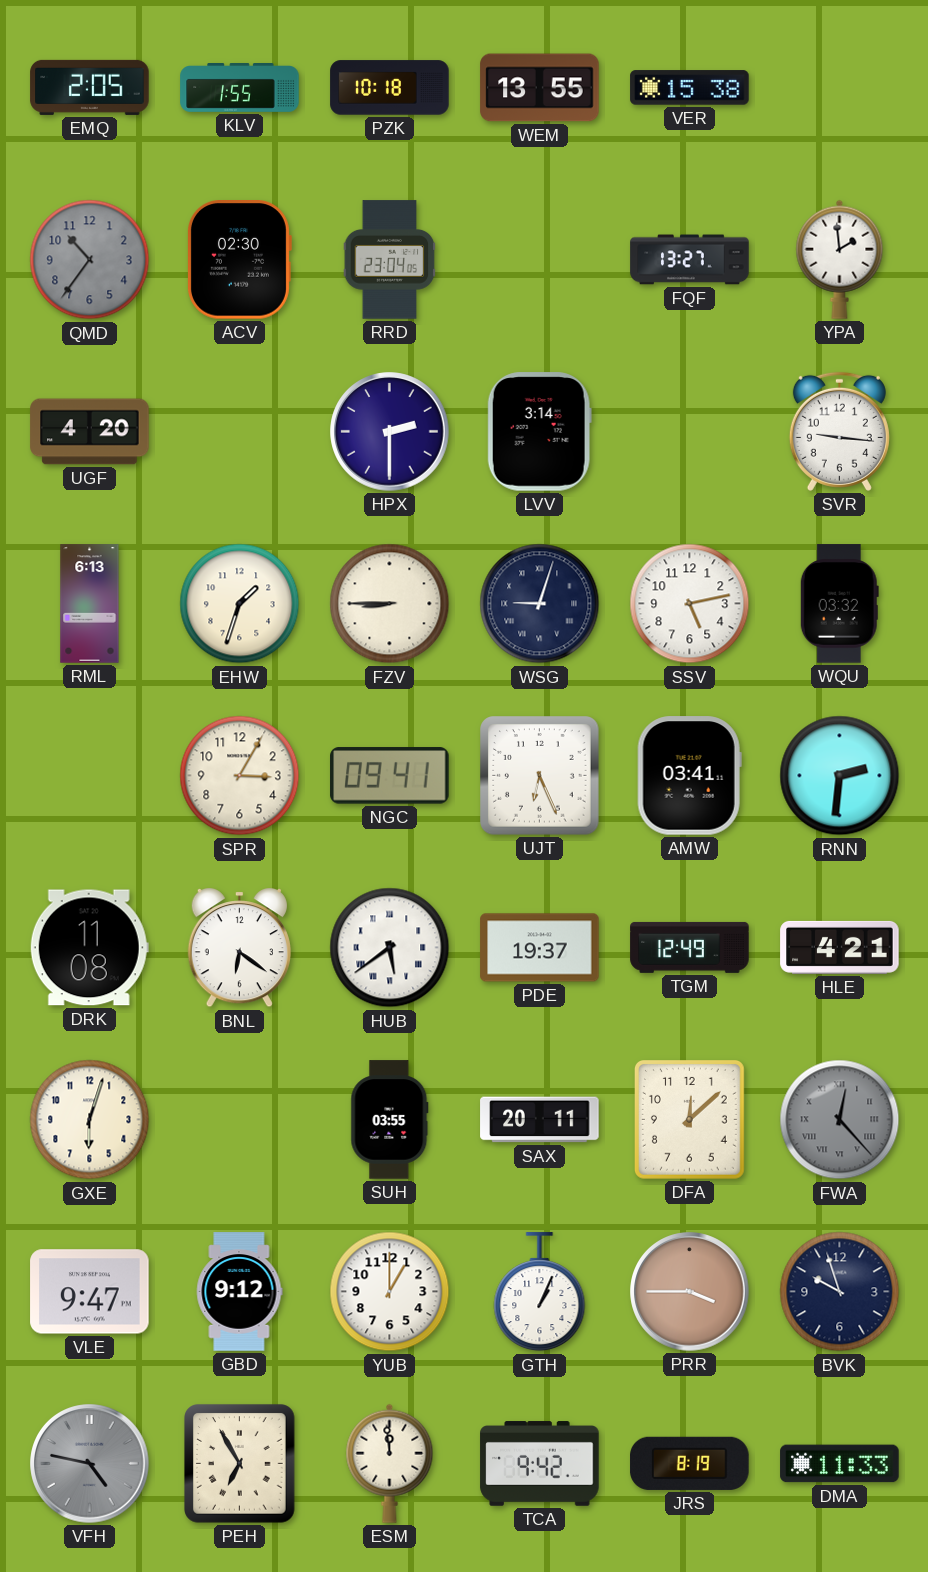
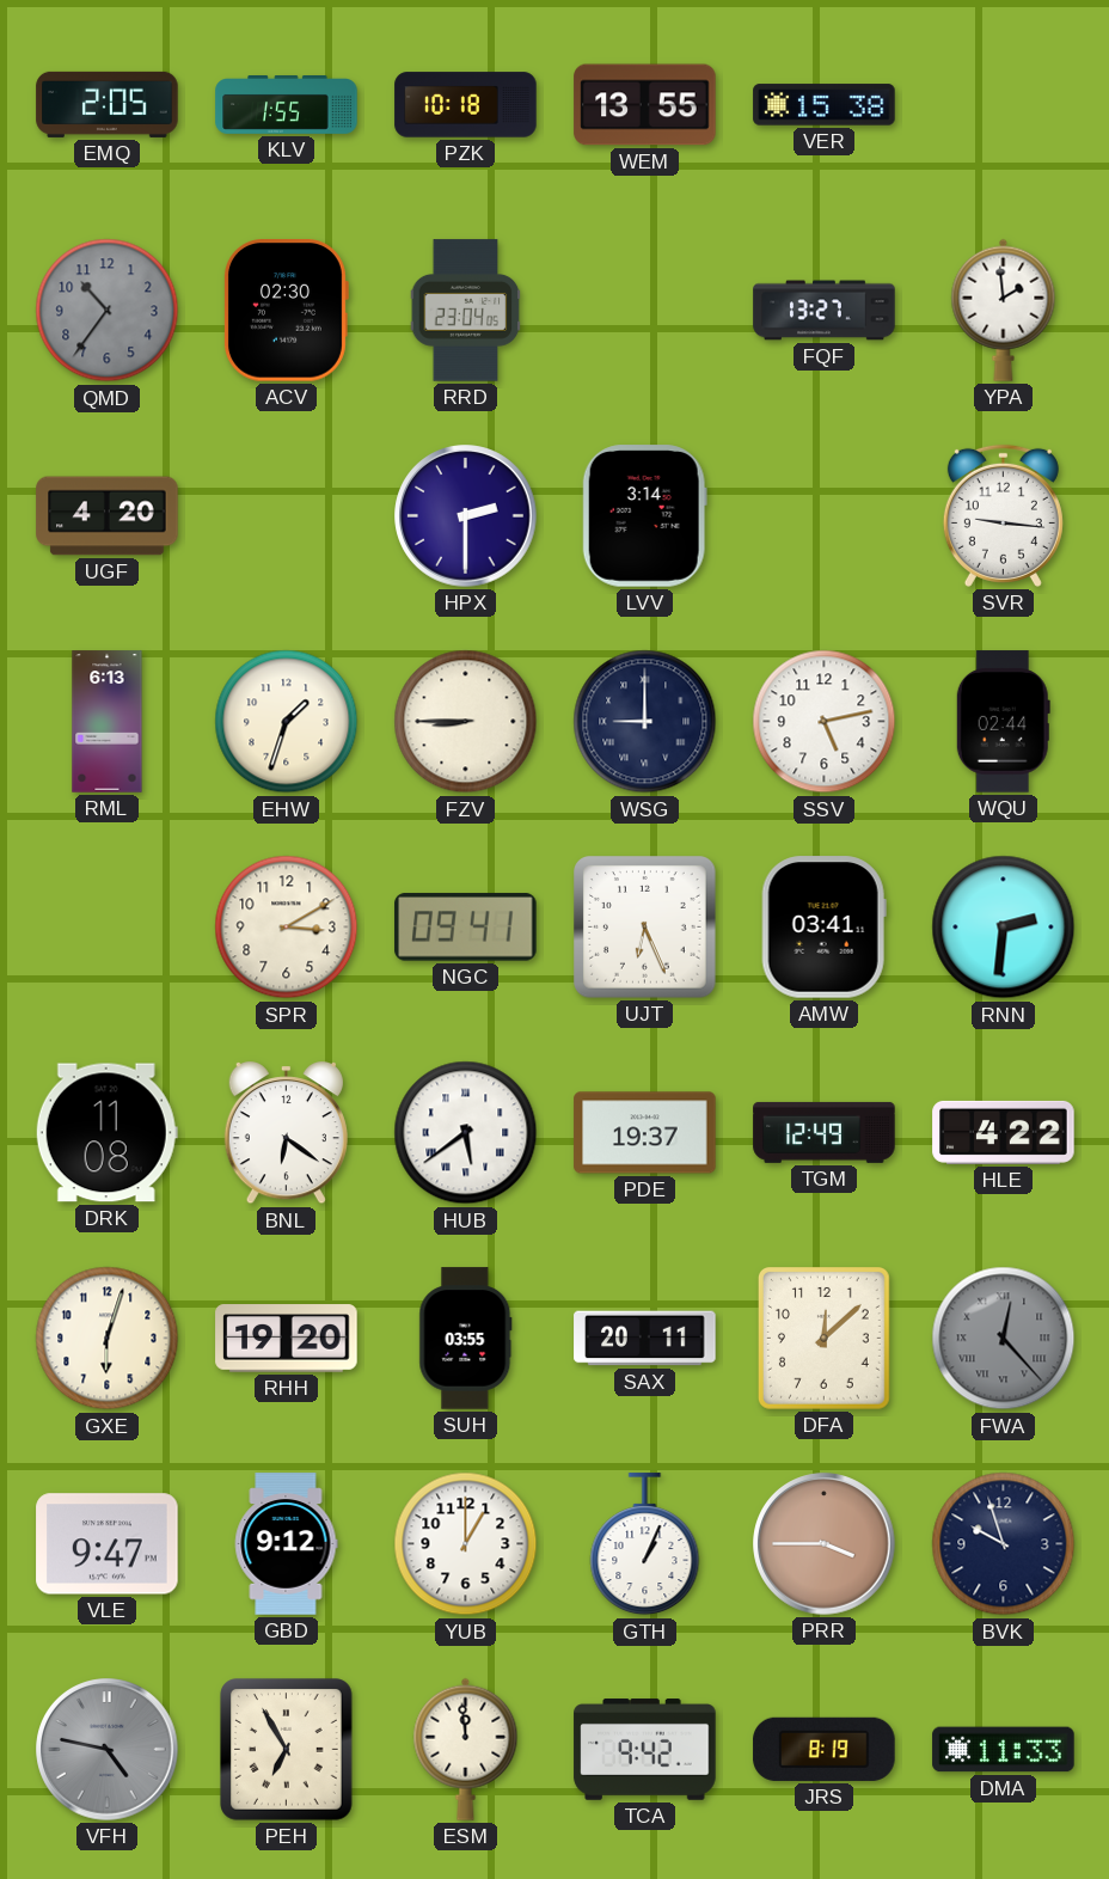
WSG: 9:03 -> 9:00
WQU: 03:32 -> 02:44
SPR: 3:05 -> 3:10
HLE: 4:21 -> 4:22
RHH: none -> 19:20
